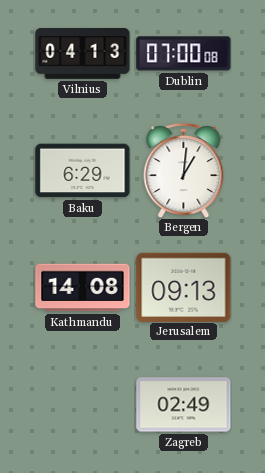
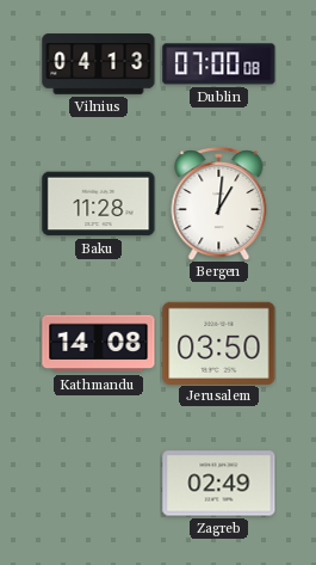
Baku: 6:29 -> 11:28
Jerusalem: 09:13 -> 03:50
